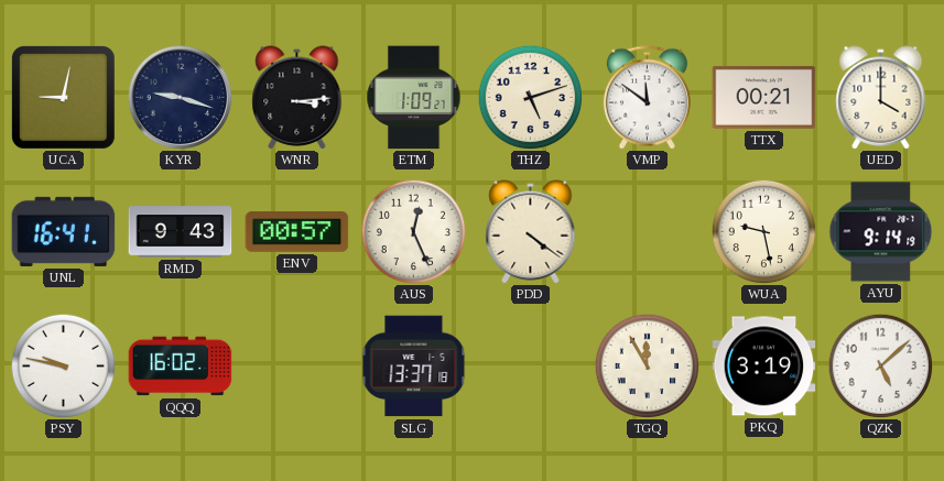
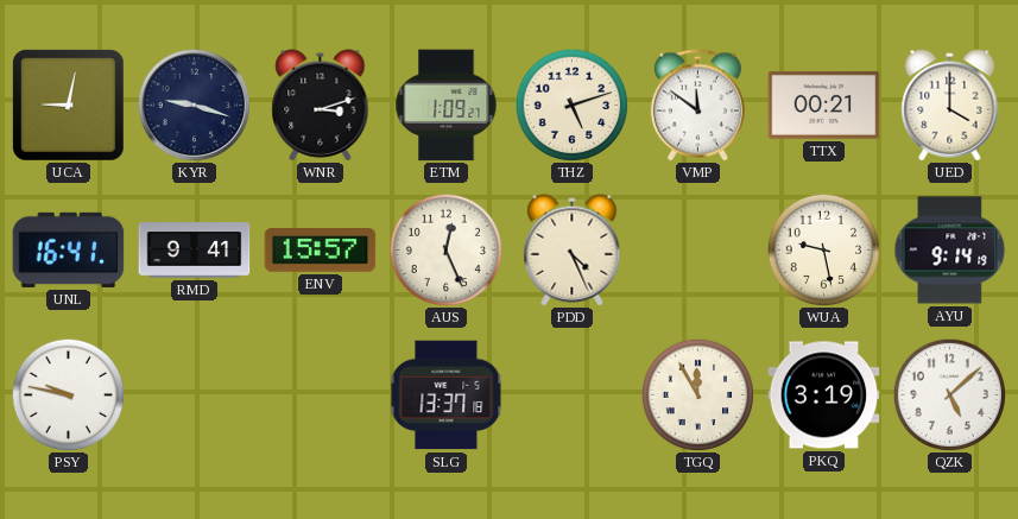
WNR: 3:14 -> 3:12
RMD: 9:43 -> 9:41
ENV: 00:57 -> 15:57
PDD: 4:21 -> 4:26
QQQ: 16:02 -> none
